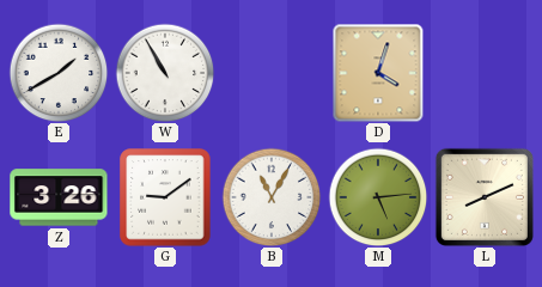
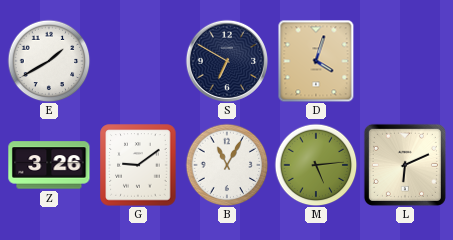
W: 10:55 -> none
S: none -> 6:50
L: 8:11 -> 6:11
